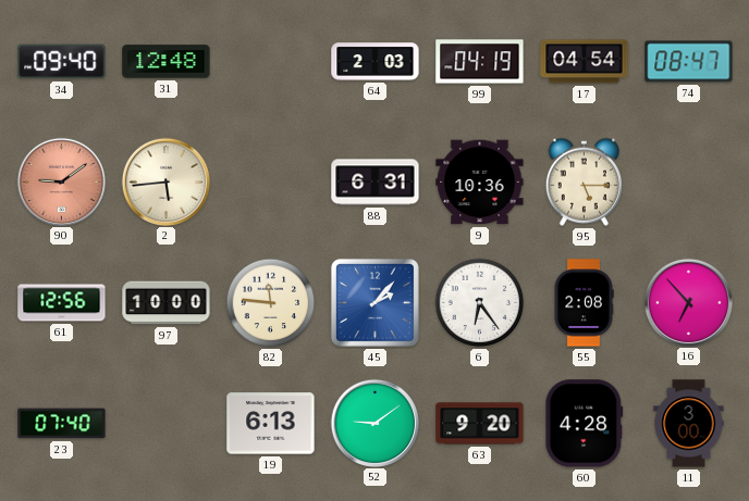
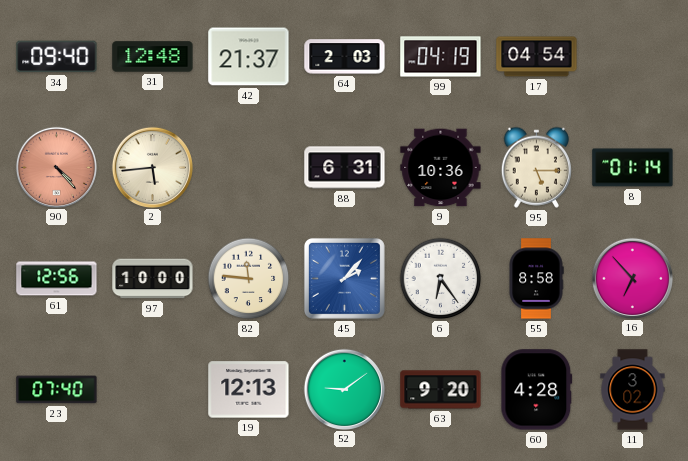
42: none -> 21:37
74: 08:47 -> none
90: 9:09 -> 4:23
8: none -> 01:14
55: 2:08 -> 8:58
19: 6:13 -> 12:13
11: 3:00 -> 3:02
